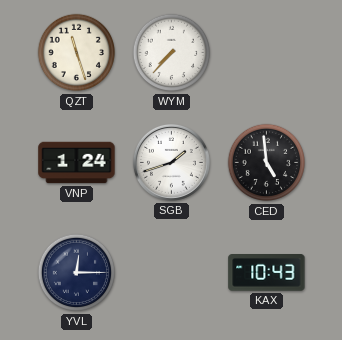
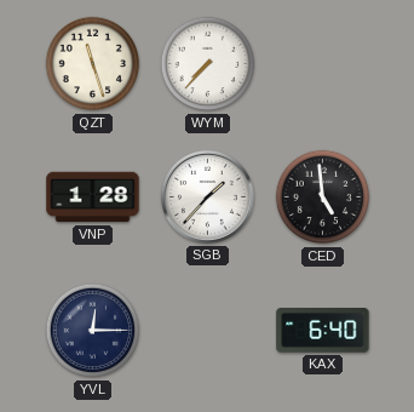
VNP: 1:24 -> 1:28
SGB: 1:42 -> 1:37
KAX: 10:43 -> 6:40
